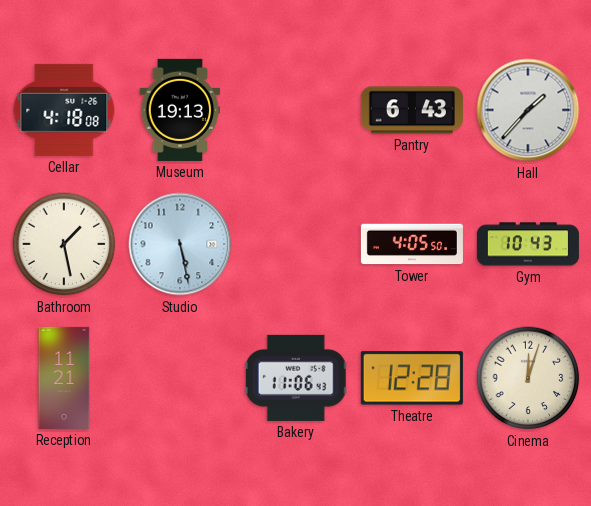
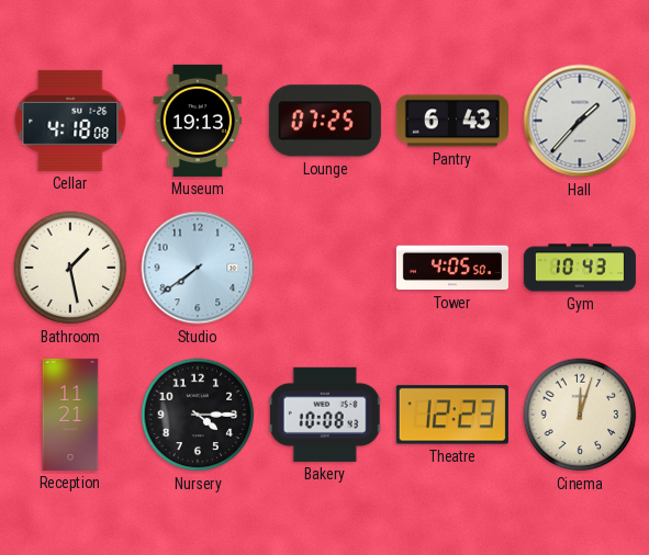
Lounge: none -> 07:25
Studio: 5:28 -> 7:39
Nursery: none -> 4:15
Bakery: 11:06 -> 10:08
Theatre: 12:28 -> 12:23
